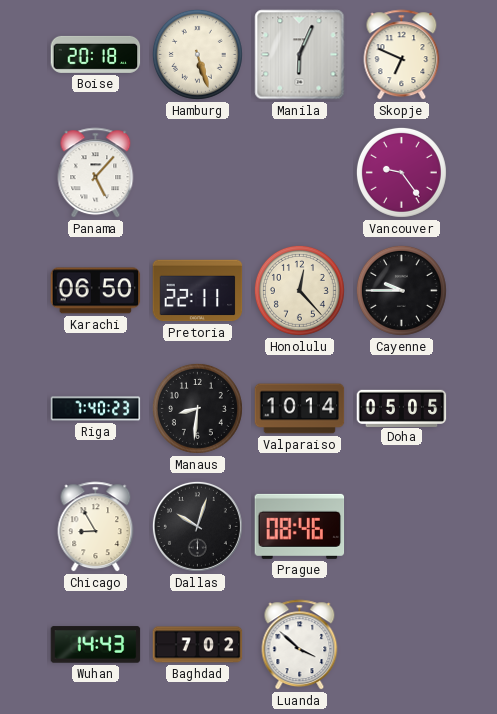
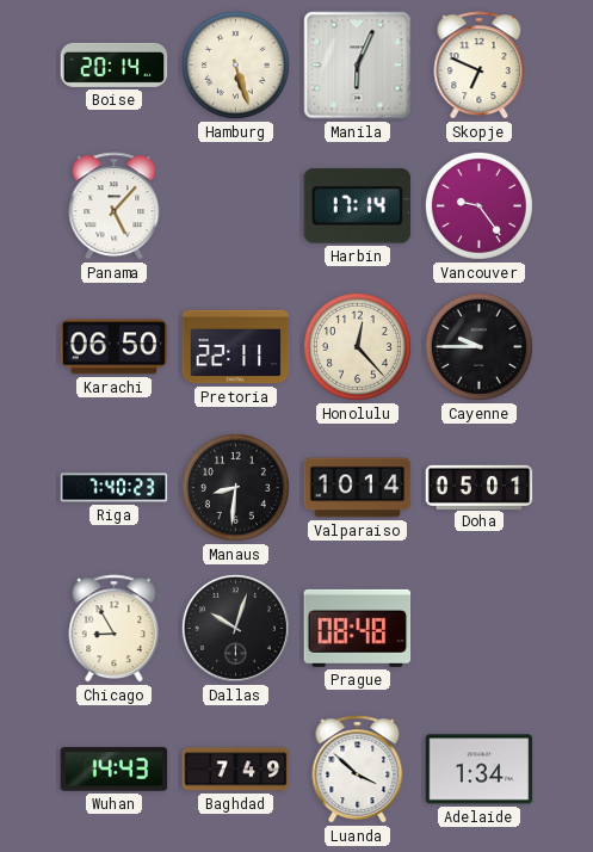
Boise: 20:18 -> 20:14
Harbin: none -> 17:14
Doha: 05:05 -> 05:01
Prague: 08:46 -> 08:48
Baghdad: 7:02 -> 7:49
Adelaide: none -> 1:34
